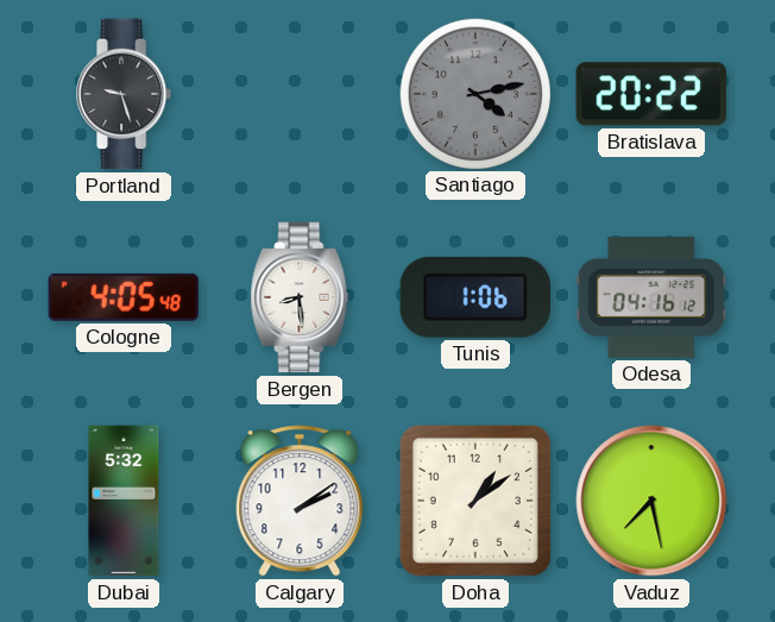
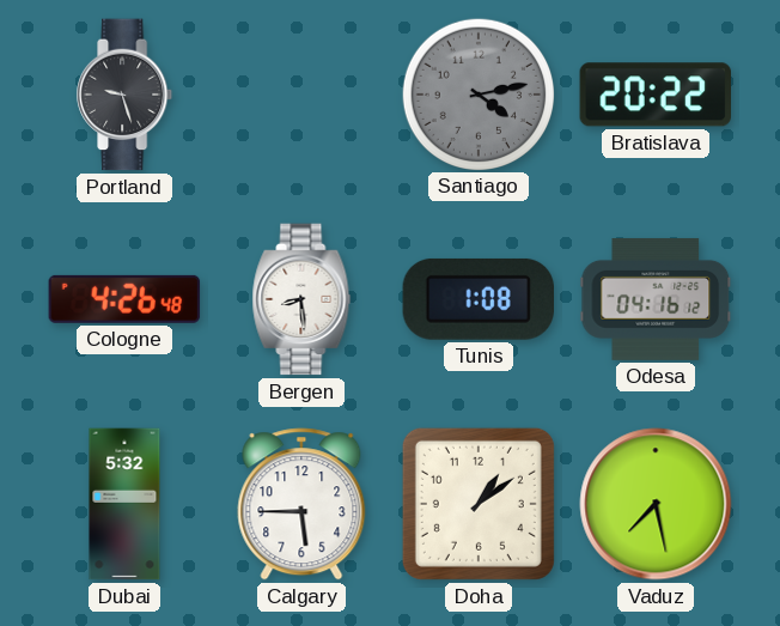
Cologne: 4:05 -> 4:26
Tunis: 1:06 -> 1:08
Calgary: 2:09 -> 5:45
